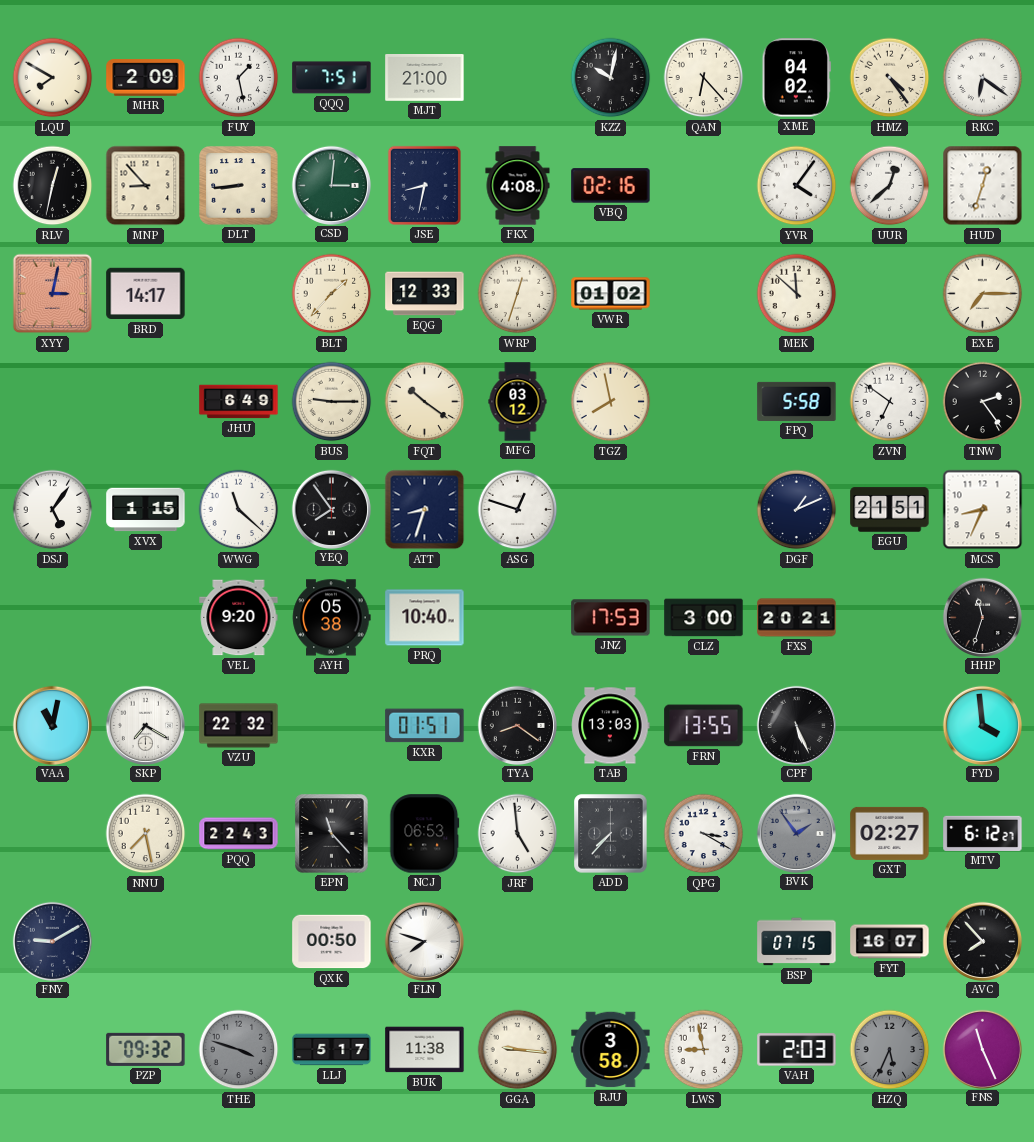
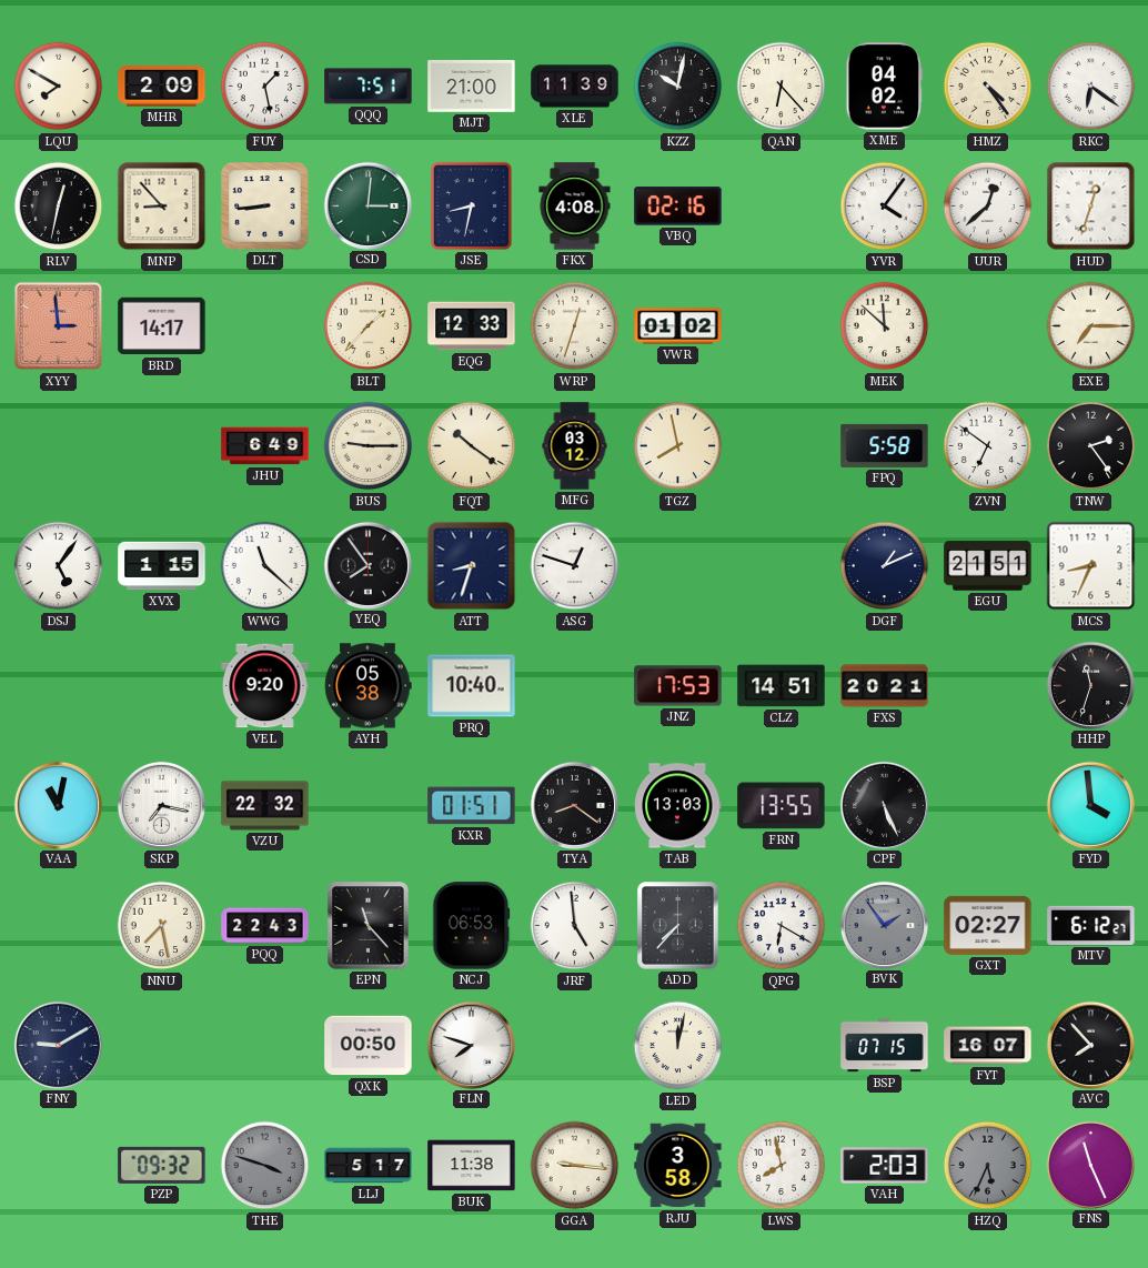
XLE: none -> 11:39
XYY: 3:02 -> 2:59
CLZ: 3:00 -> 14:51
SKP: 7:20 -> 7:17
QPG: 3:20 -> 6:20
LED: none -> 12:02
LWS: 8:58 -> 7:58
